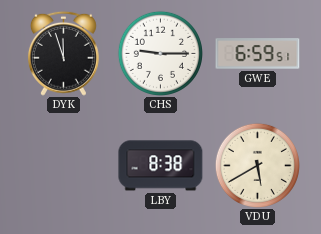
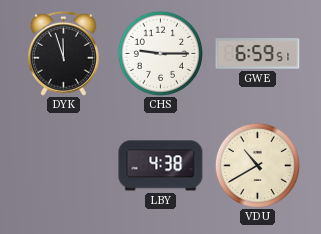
LBY: 8:38 -> 4:38
VDU: 5:40 -> 10:40
